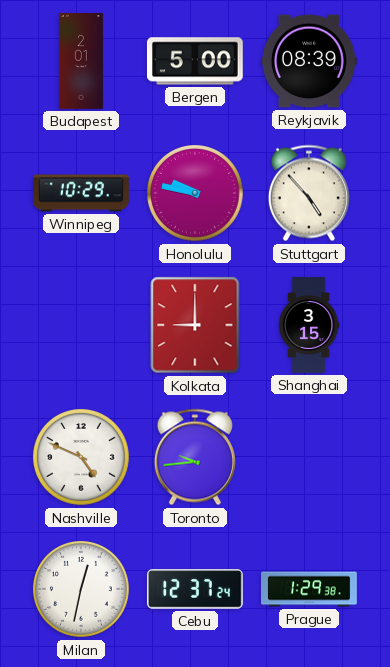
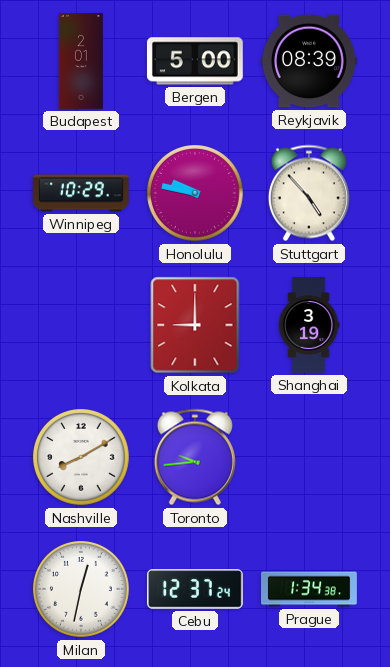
Shanghai: 3:15 -> 3:19
Nashville: 4:49 -> 8:10
Prague: 1:29 -> 1:34
